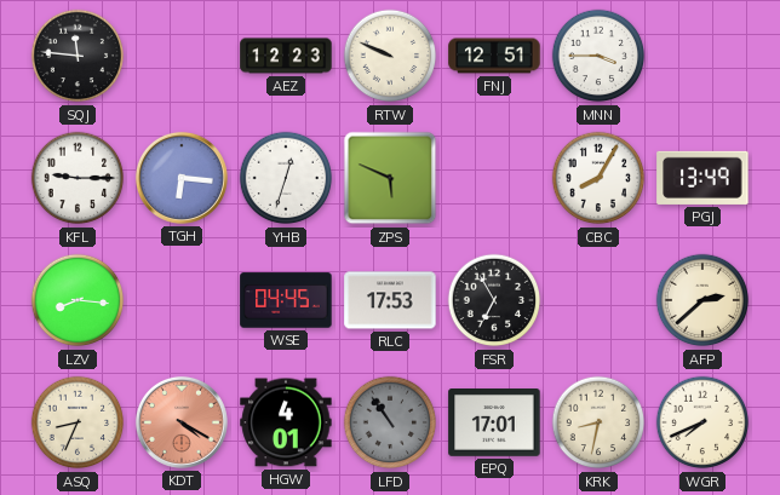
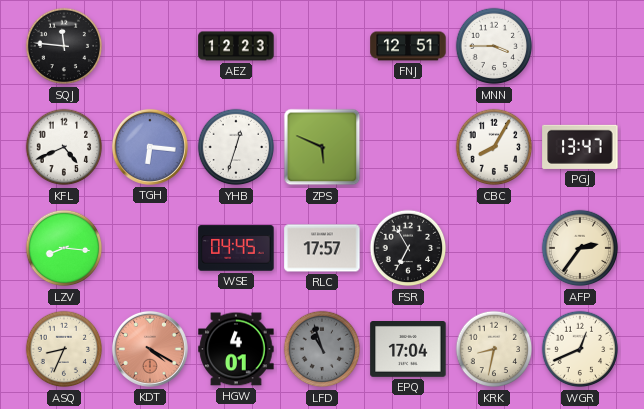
RTW: 9:49 -> none
KFL: 9:15 -> 4:41
PGJ: 13:49 -> 13:47
RLC: 17:53 -> 17:57
AFP: 2:38 -> 2:36
LFD: 10:54 -> 10:57
EPQ: 17:01 -> 17:04
WGR: 7:41 -> 12:41
